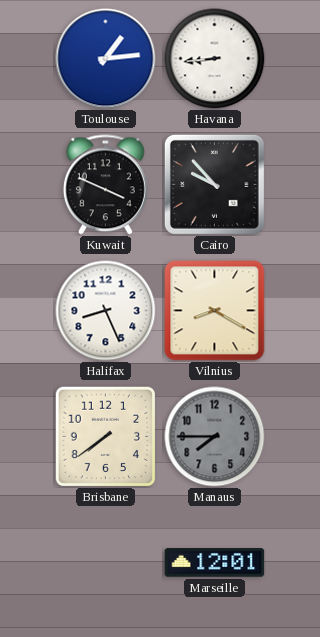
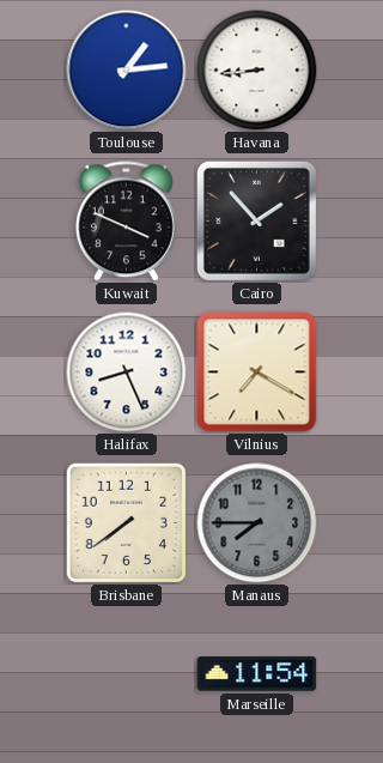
Cairo: 9:53 -> 1:53
Vilnius: 8:20 -> 7:20
Marseille: 12:01 -> 11:54
